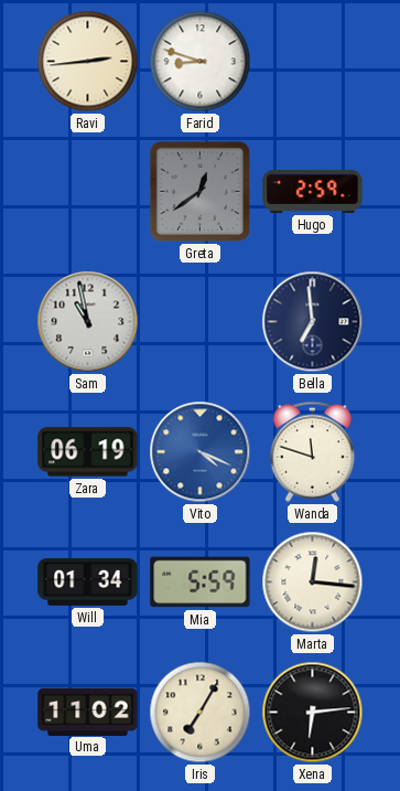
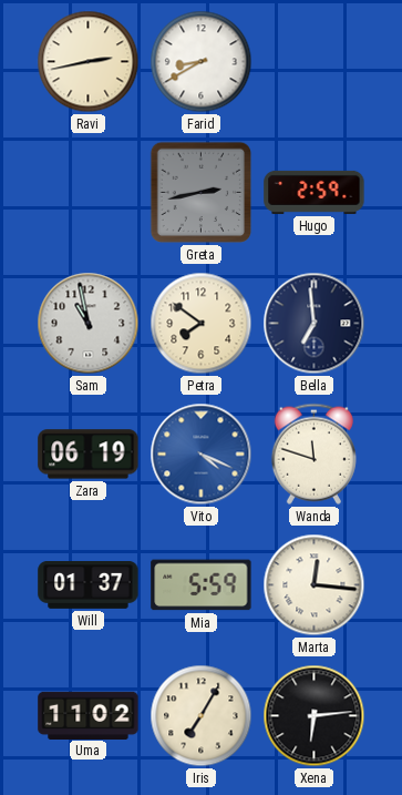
Ravi: 2:44 -> 2:43
Farid: 8:48 -> 8:40
Greta: 12:39 -> 2:43
Petra: none -> 7:51
Will: 01:34 -> 01:37
